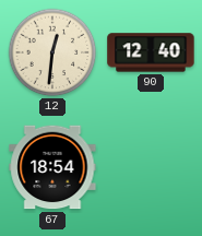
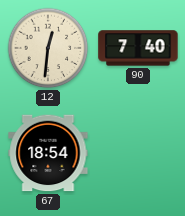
90: 12:40 -> 7:40
